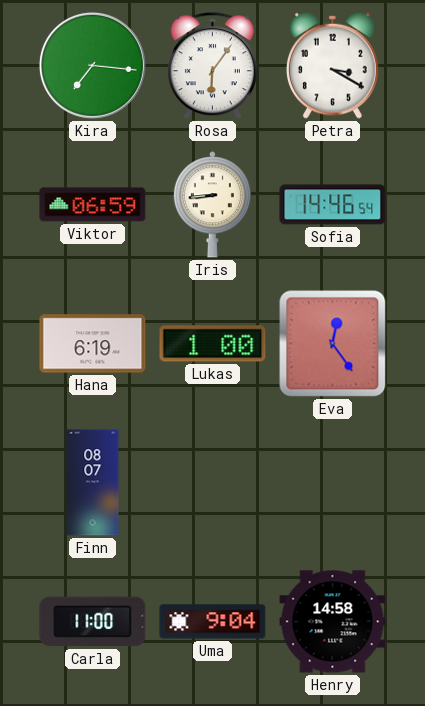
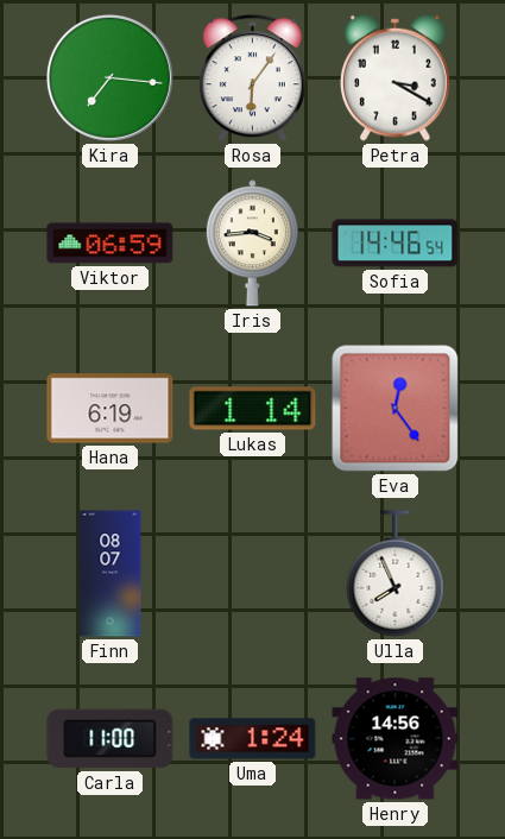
Iris: 8:44 -> 3:44
Lukas: 1:00 -> 1:14
Ulla: none -> 7:56
Uma: 9:04 -> 1:24
Henry: 14:58 -> 14:56
